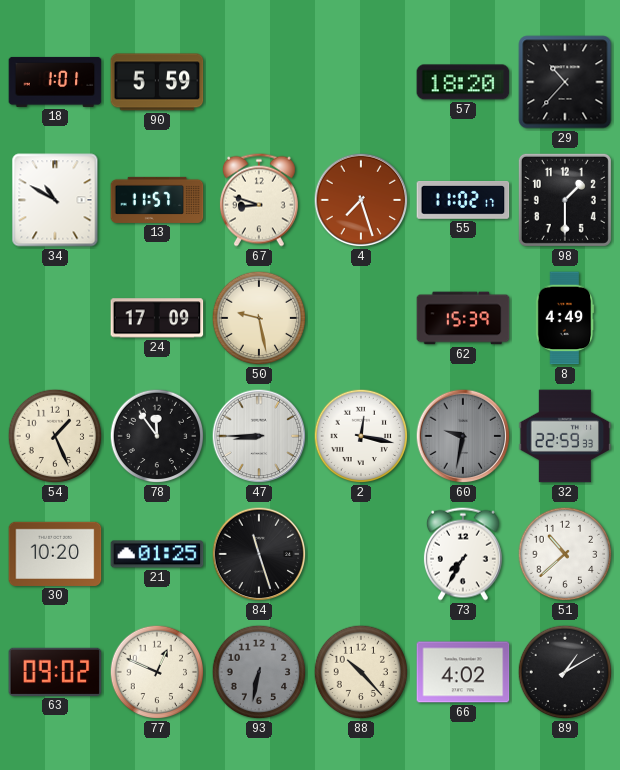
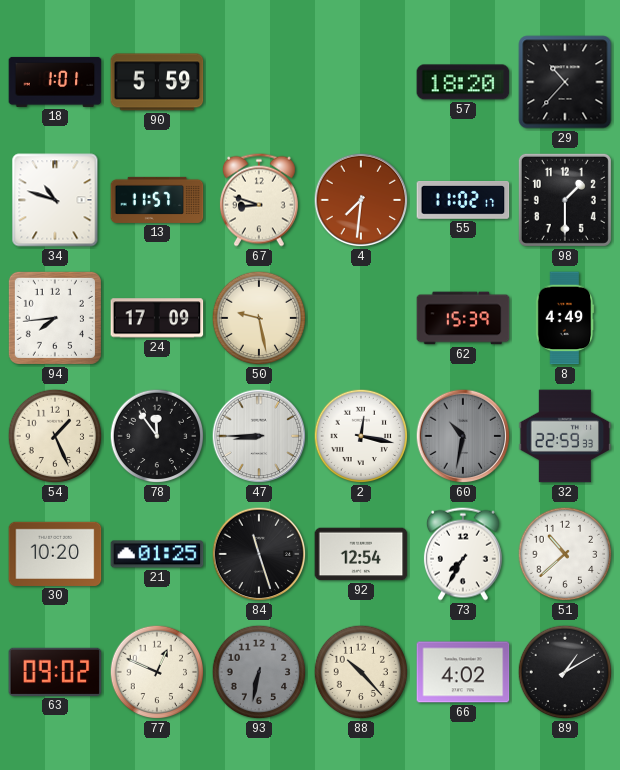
34: 10:50 -> 10:48
4: 7:27 -> 7:31
94: none -> 7:44
60: 9:32 -> 10:32
92: none -> 12:54
